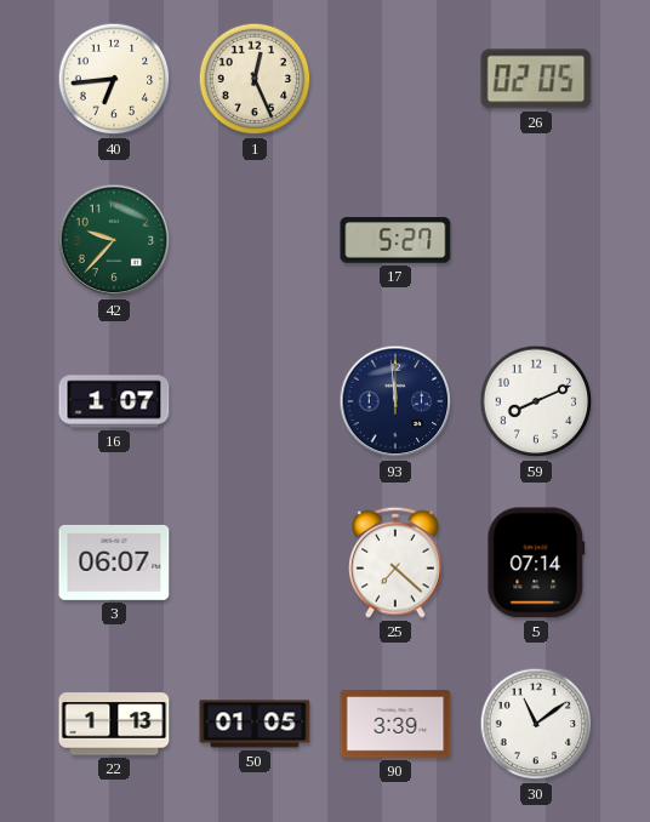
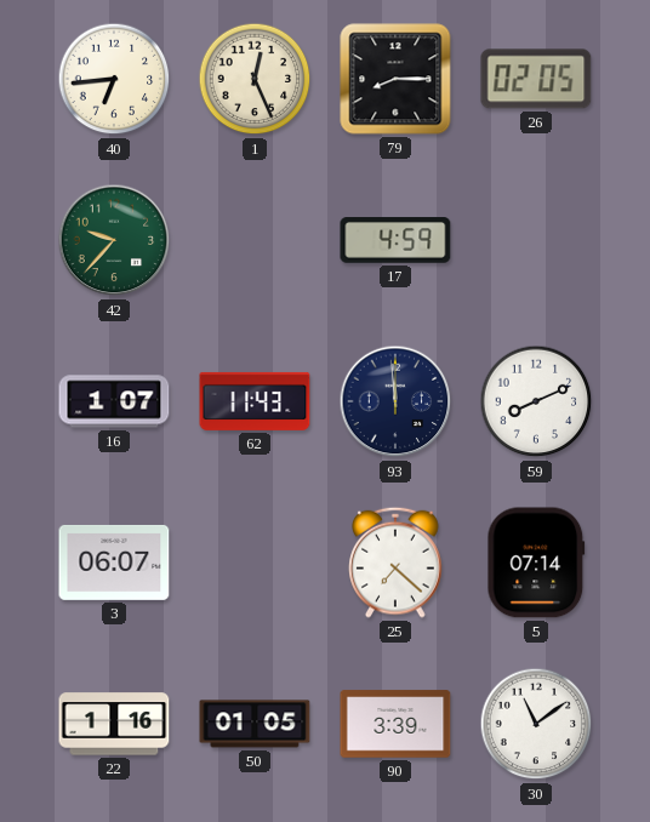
79: none -> 8:15
17: 5:27 -> 4:59
62: none -> 11:43
22: 1:13 -> 1:16
